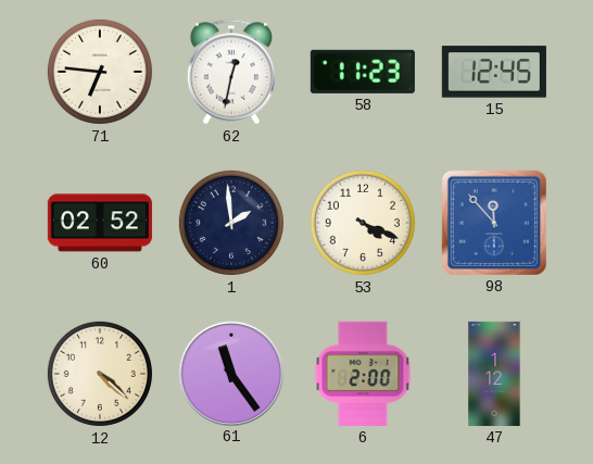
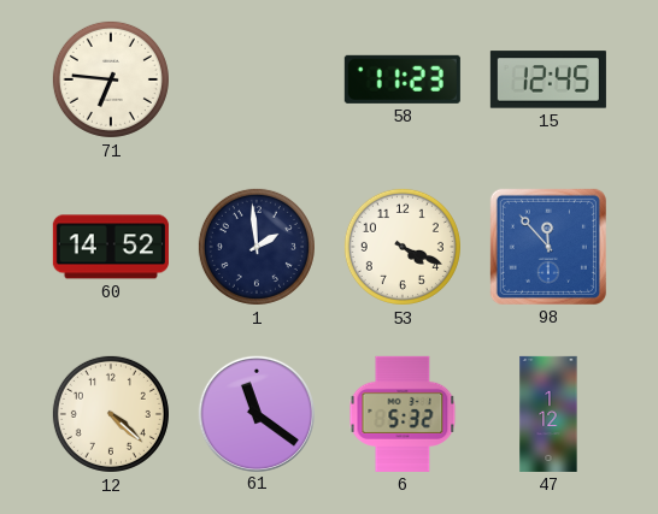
62: 12:32 -> none
60: 02:52 -> 14:52
61: 11:24 -> 11:21
6: 2:00 -> 5:32
